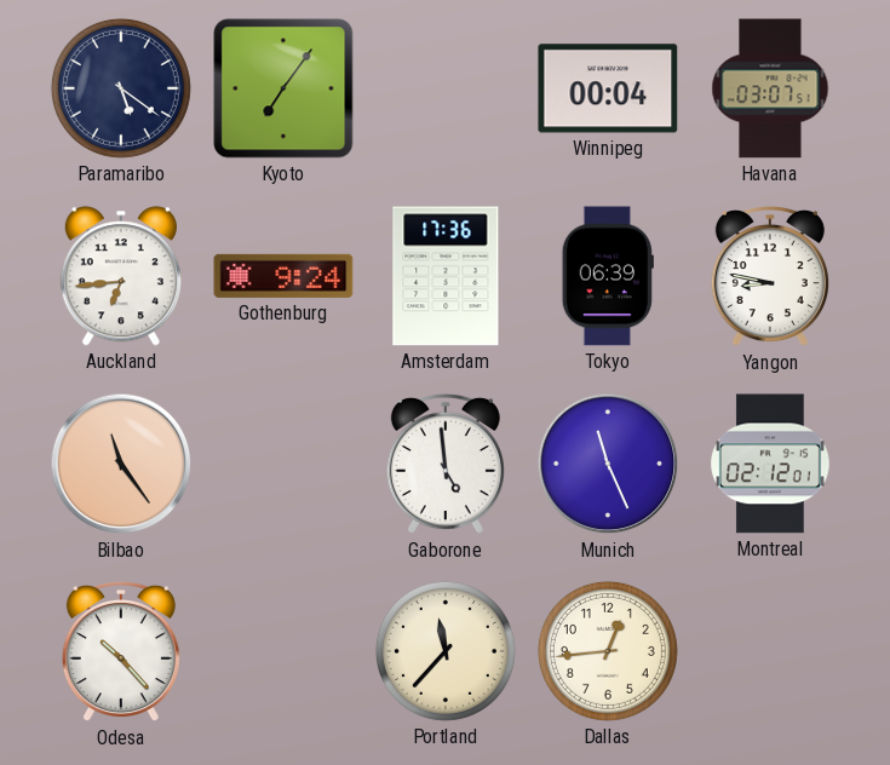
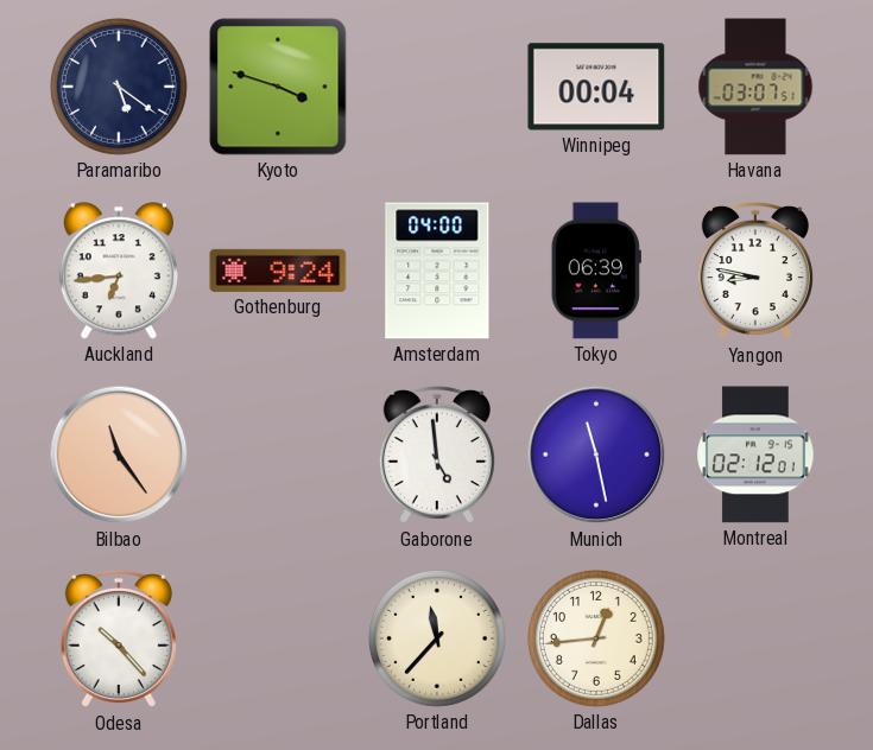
Kyoto: 7:06 -> 3:48
Amsterdam: 17:36 -> 04:00
Munich: 11:26 -> 11:28
